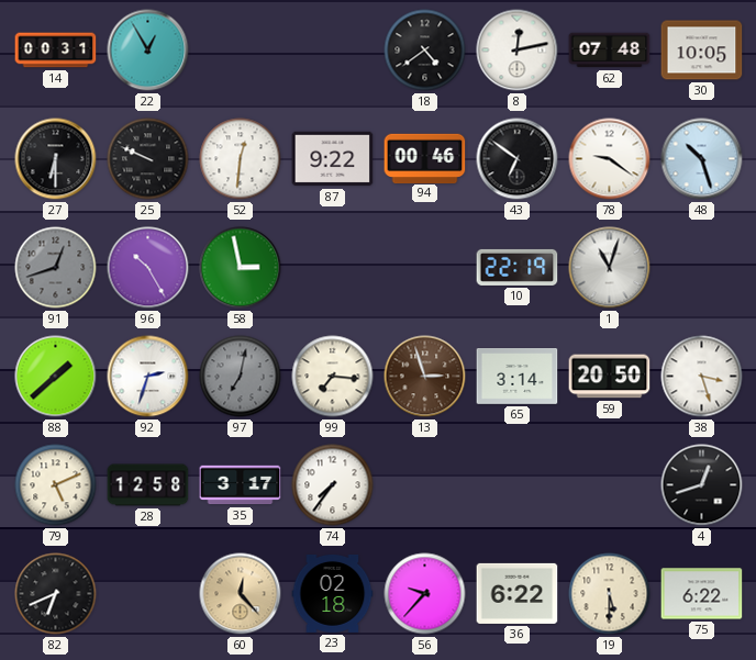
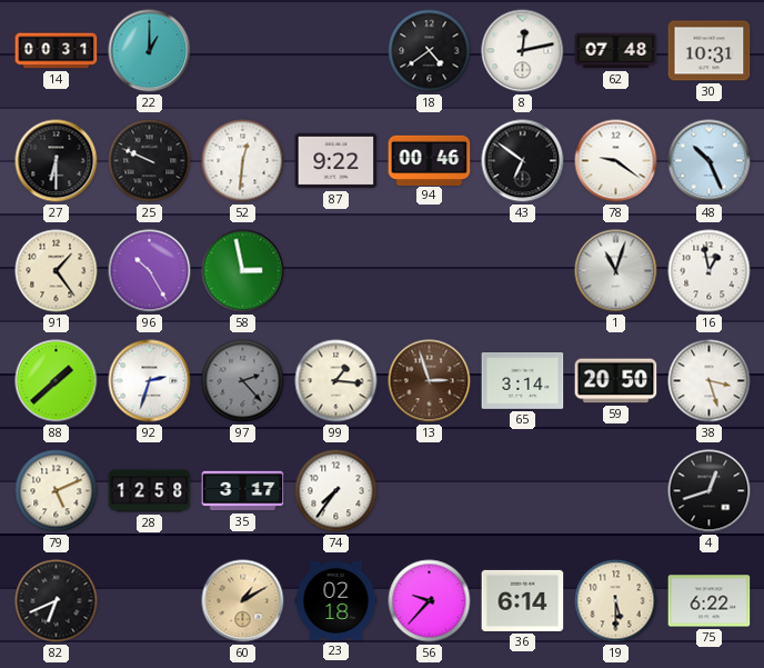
22: 12:55 -> 1:00
30: 10:05 -> 10:31
48: 10:27 -> 10:26
91: 12:42 -> 1:24
91 dial: grey -> cream
10: 22:19 -> none
16: none -> 12:58
97: 7:02 -> 2:23
99: 7:16 -> 1:16
60: 12:23 -> 1:10
36: 6:22 -> 6:14
